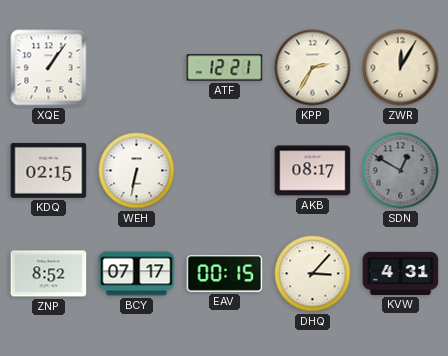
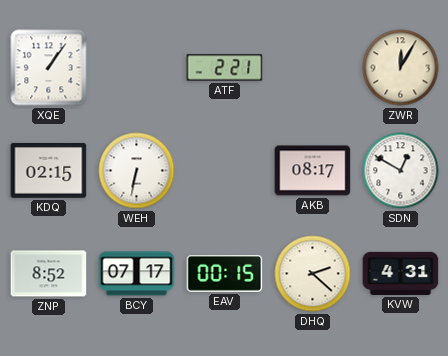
ATF: 12:21 -> 2:21
KPP: 2:35 -> none
SDN dial: grey -> white
DHQ: 3:07 -> 2:22
